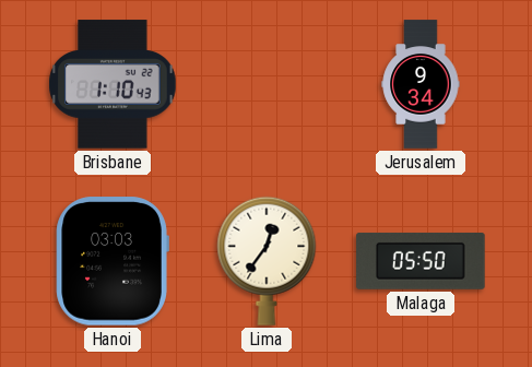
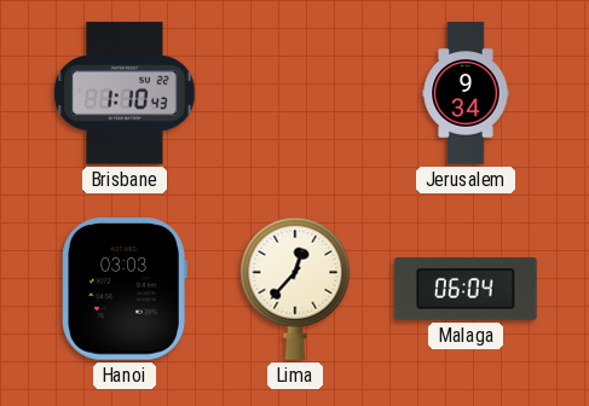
Lima: 12:36 -> 12:37
Malaga: 05:50 -> 06:04
